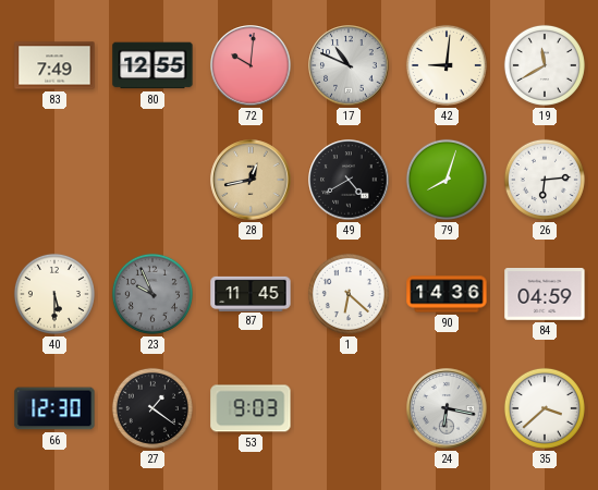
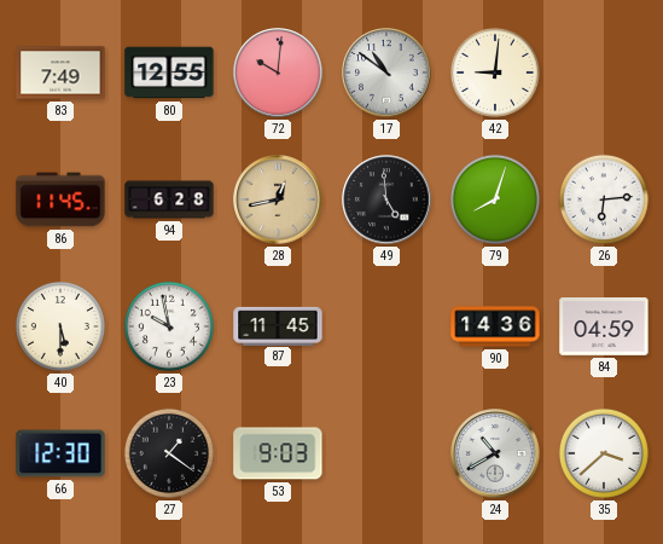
17: 10:49 -> 10:51
19: 11:40 -> none
86: none -> 11:45
94: none -> 6:28
49: 4:40 -> 4:59
23: 9:56 -> 9:58
23 dial: grey -> white
1: 6:22 -> none
24: 6:17 -> 10:40
